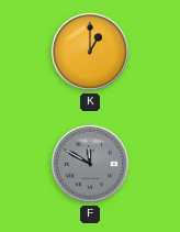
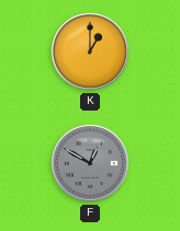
F: 11:50 -> 12:50
